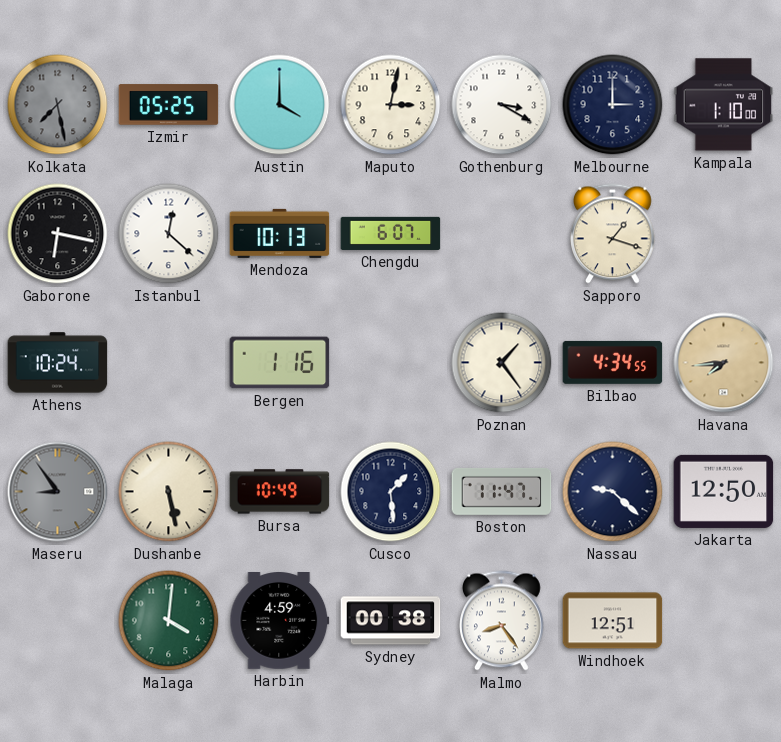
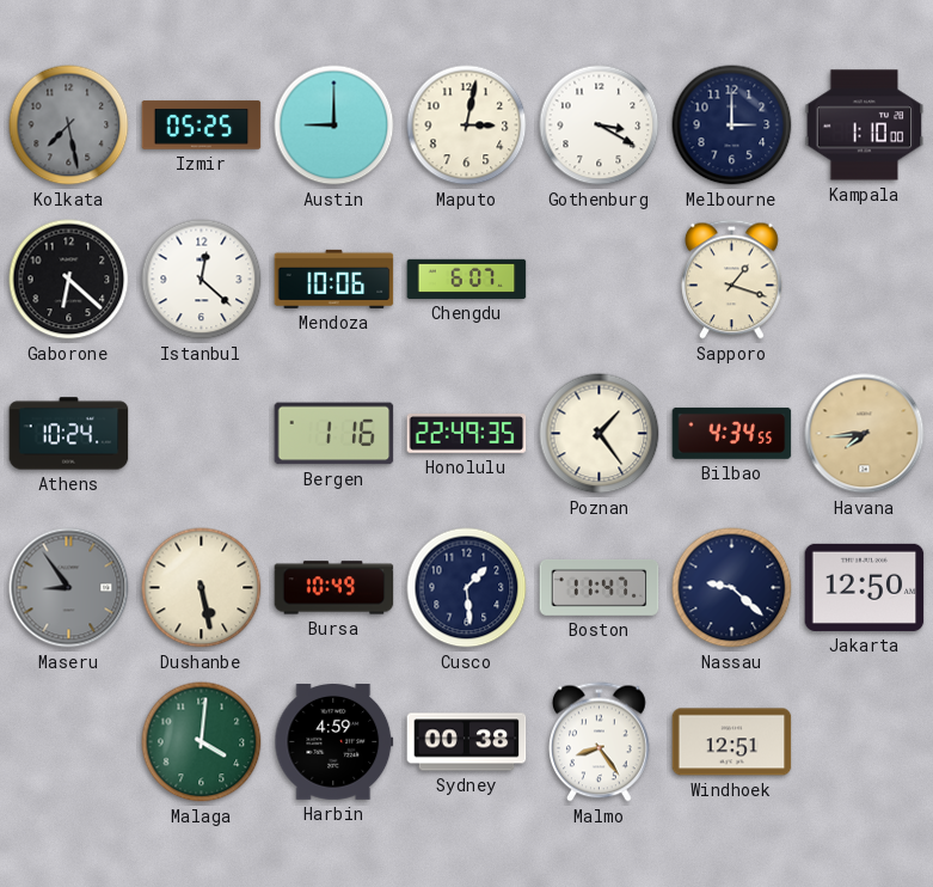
Austin: 4:00 -> 9:00
Gaborone: 6:17 -> 6:22
Mendoza: 10:13 -> 10:06
Honolulu: none -> 22:49
